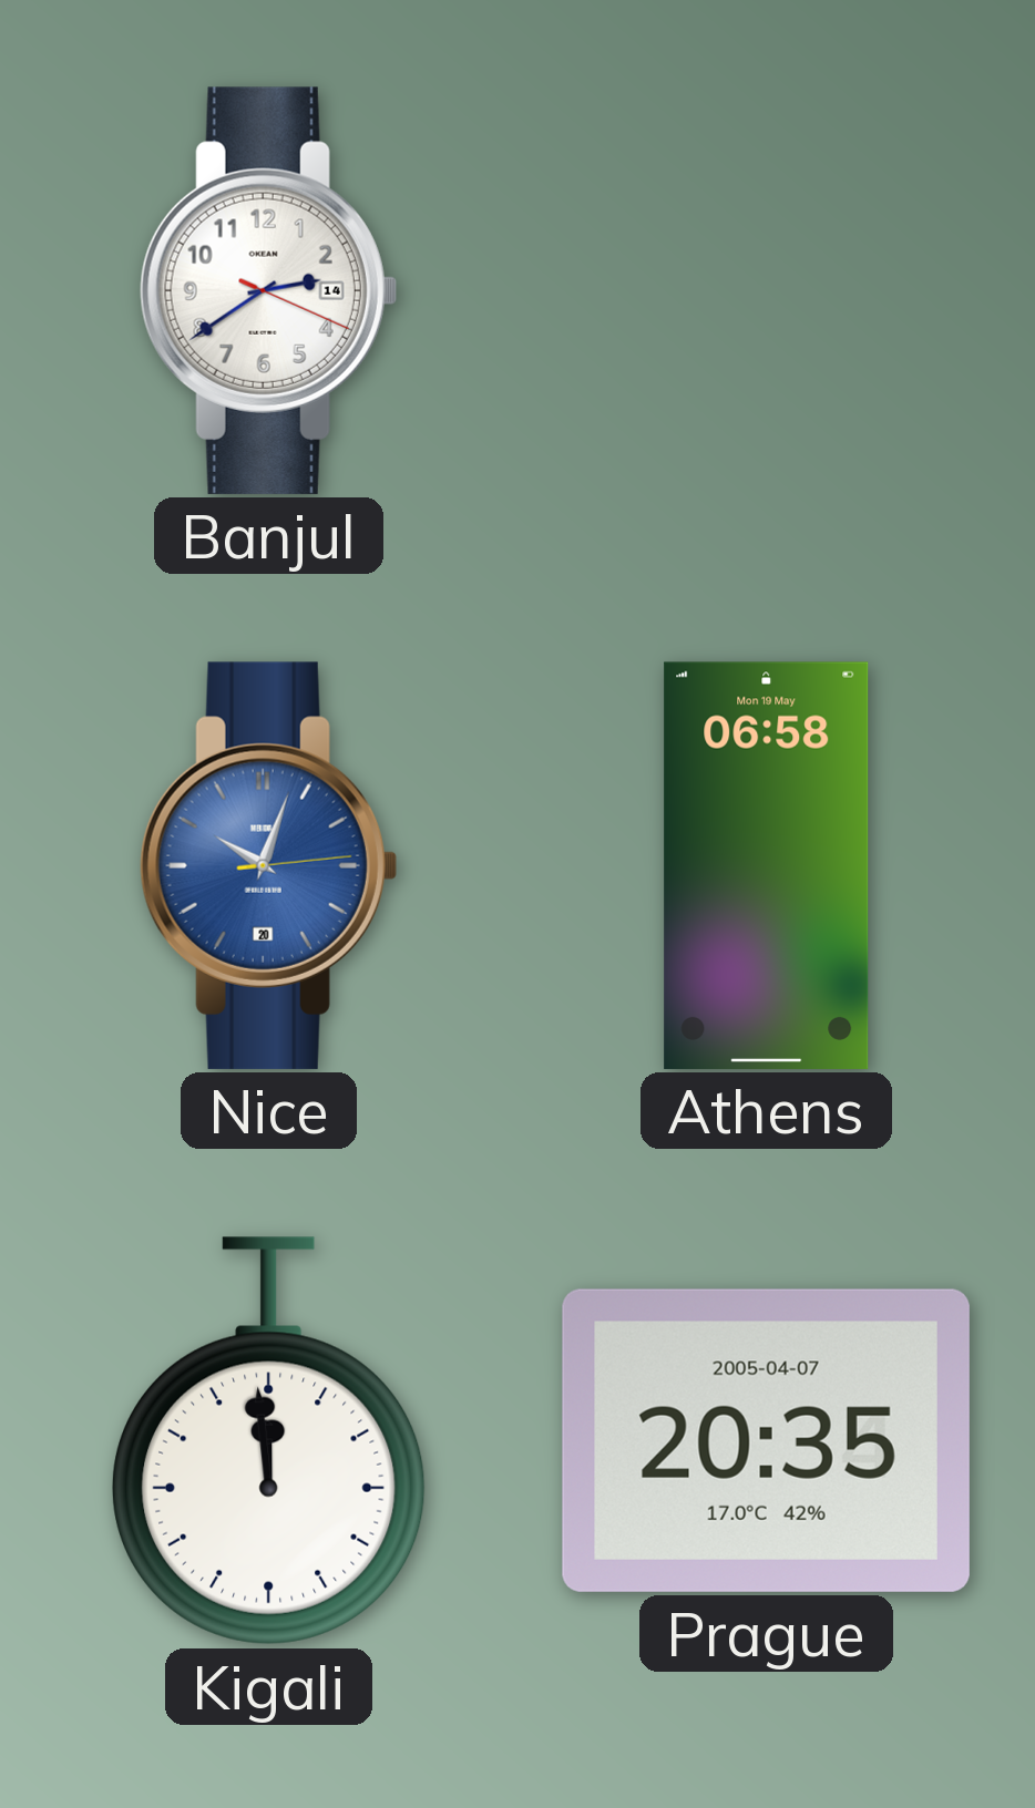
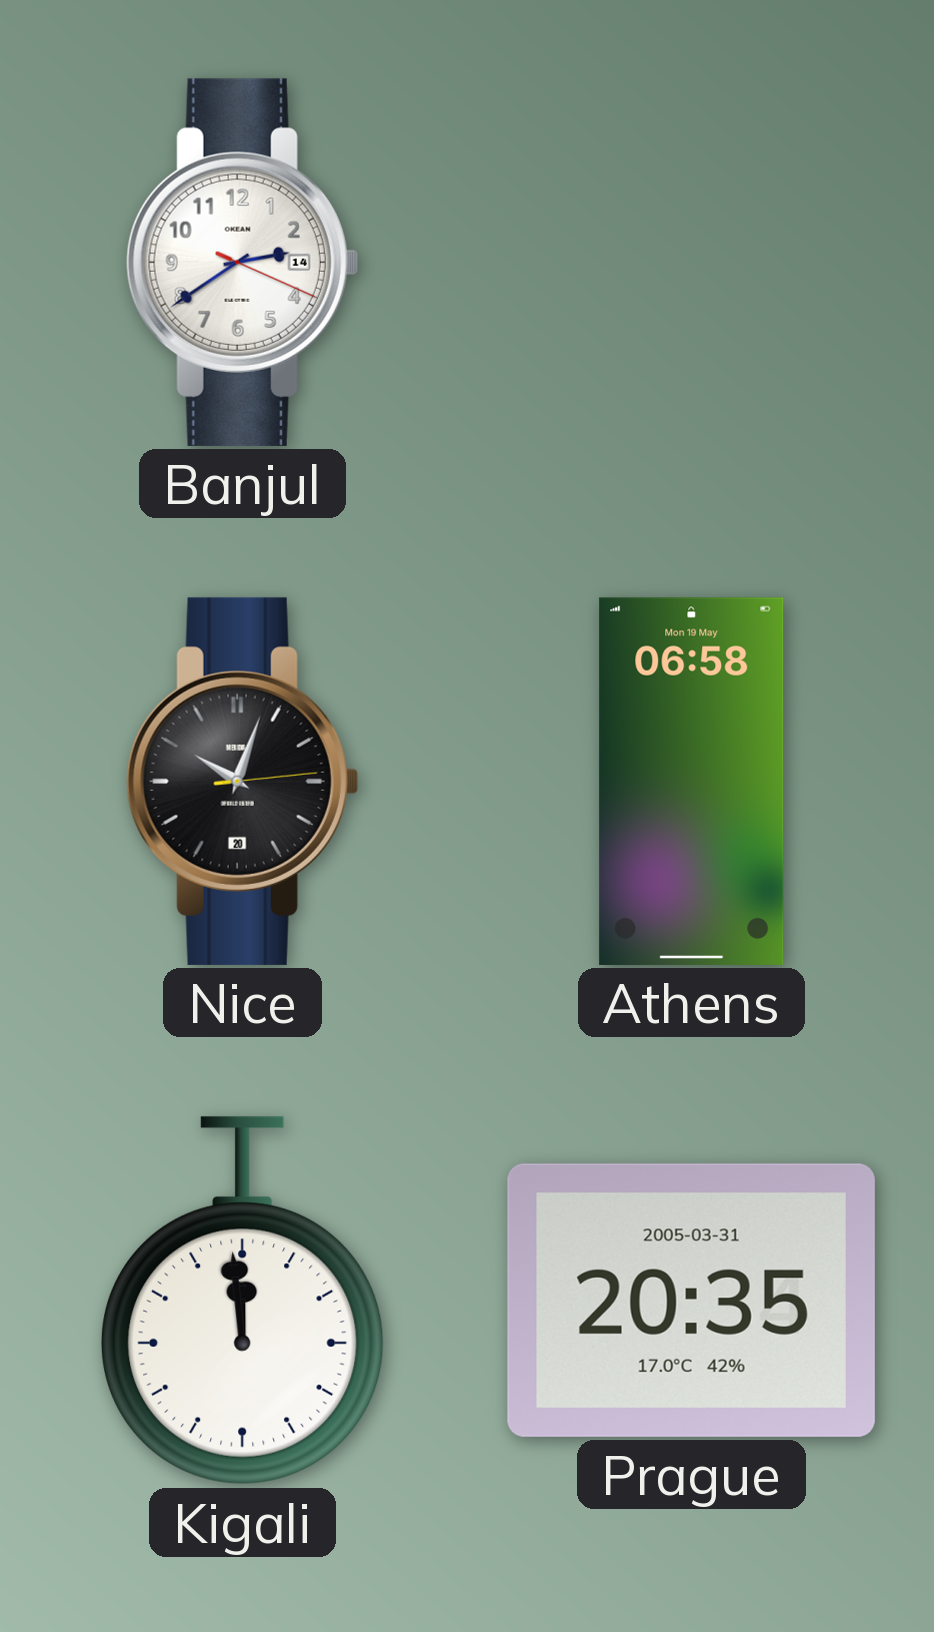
Nice dial: blue -> black
Prague date: 2005-04-07 -> 2005-03-31
